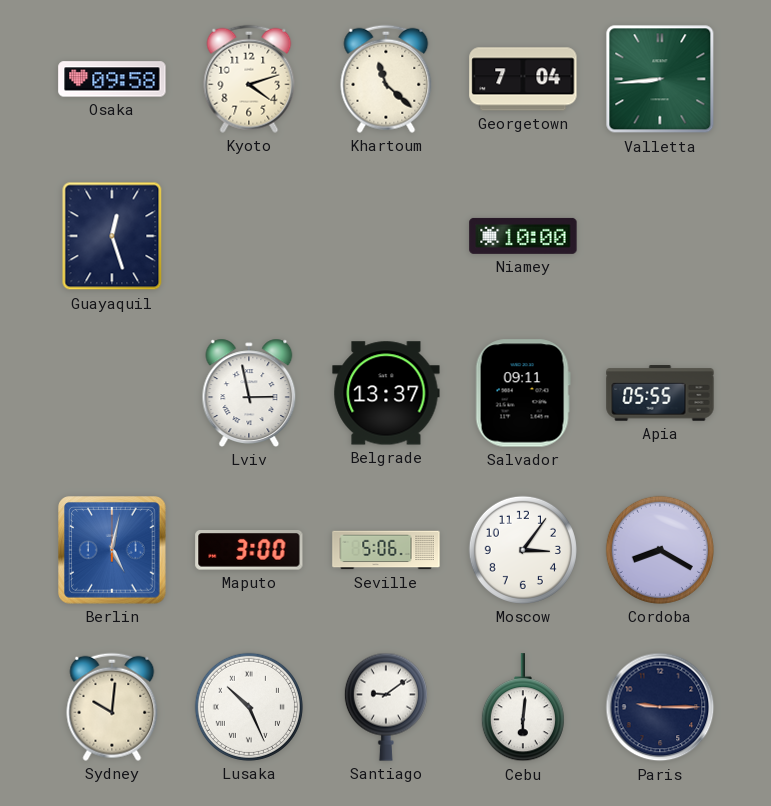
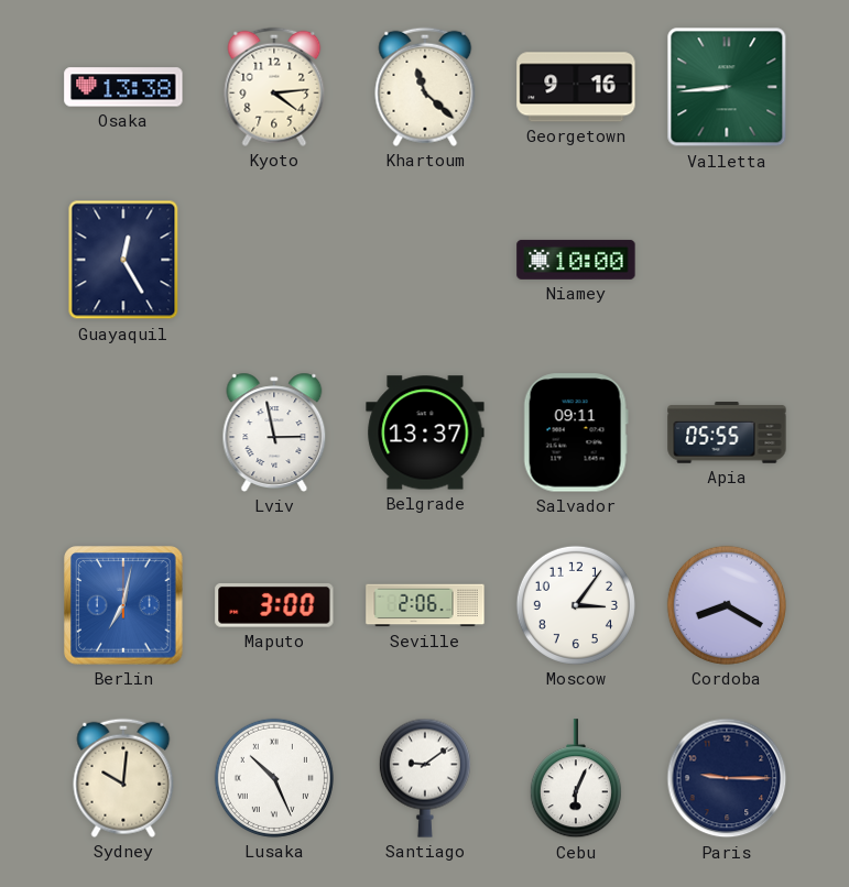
Osaka: 09:58 -> 13:38
Kyoto: 4:12 -> 4:14
Georgetown: 7:04 -> 9:16
Guayaquil: 12:27 -> 12:25
Berlin: 5:02 -> 7:02
Seville: 5:06 -> 2:06
Cebu: 6:01 -> 6:04
